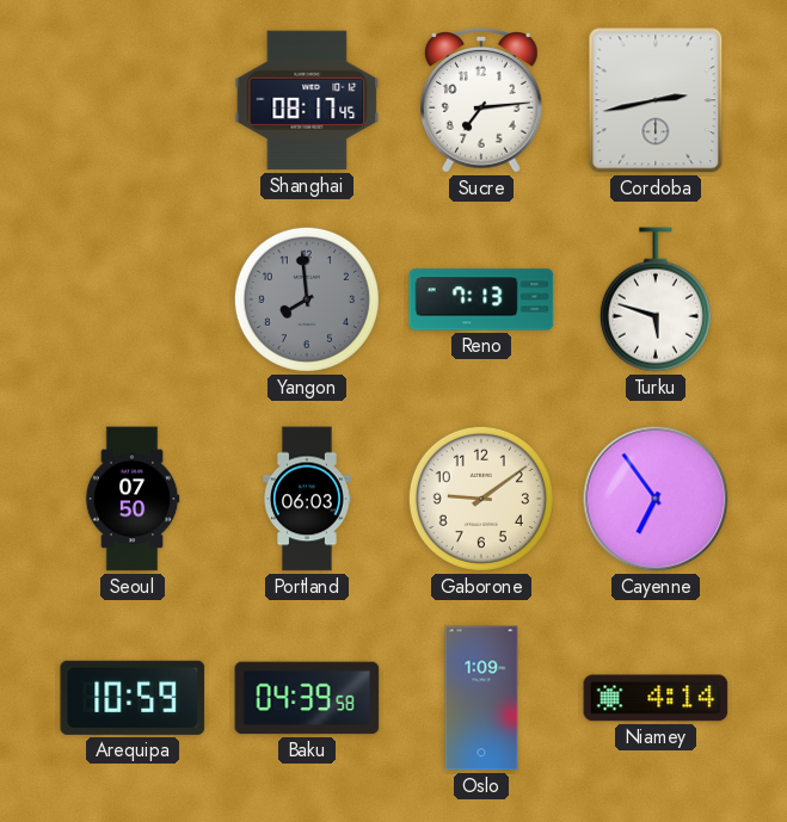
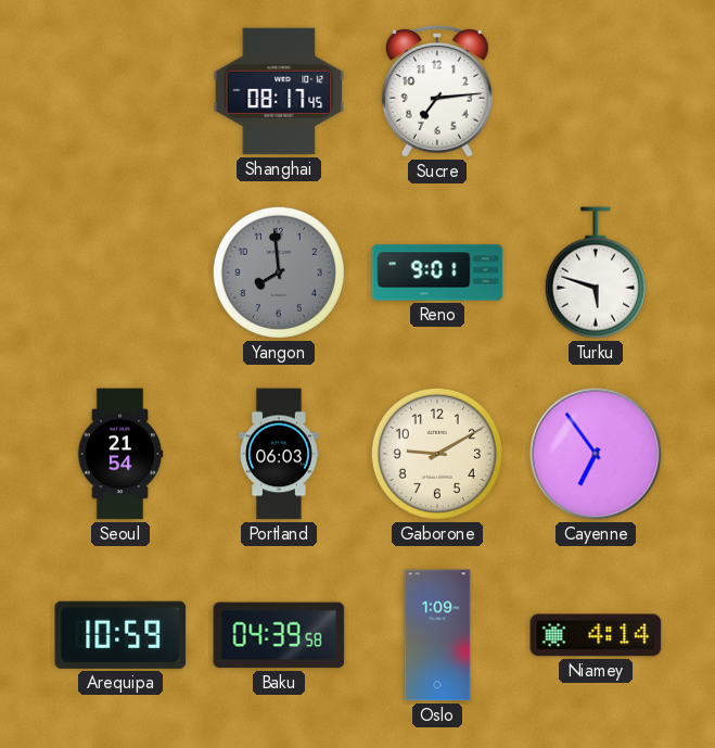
Cordoba: 2:43 -> none
Reno: 7:13 -> 9:01
Seoul: 07:50 -> 21:54
Gaborone: 9:09 -> 9:10
